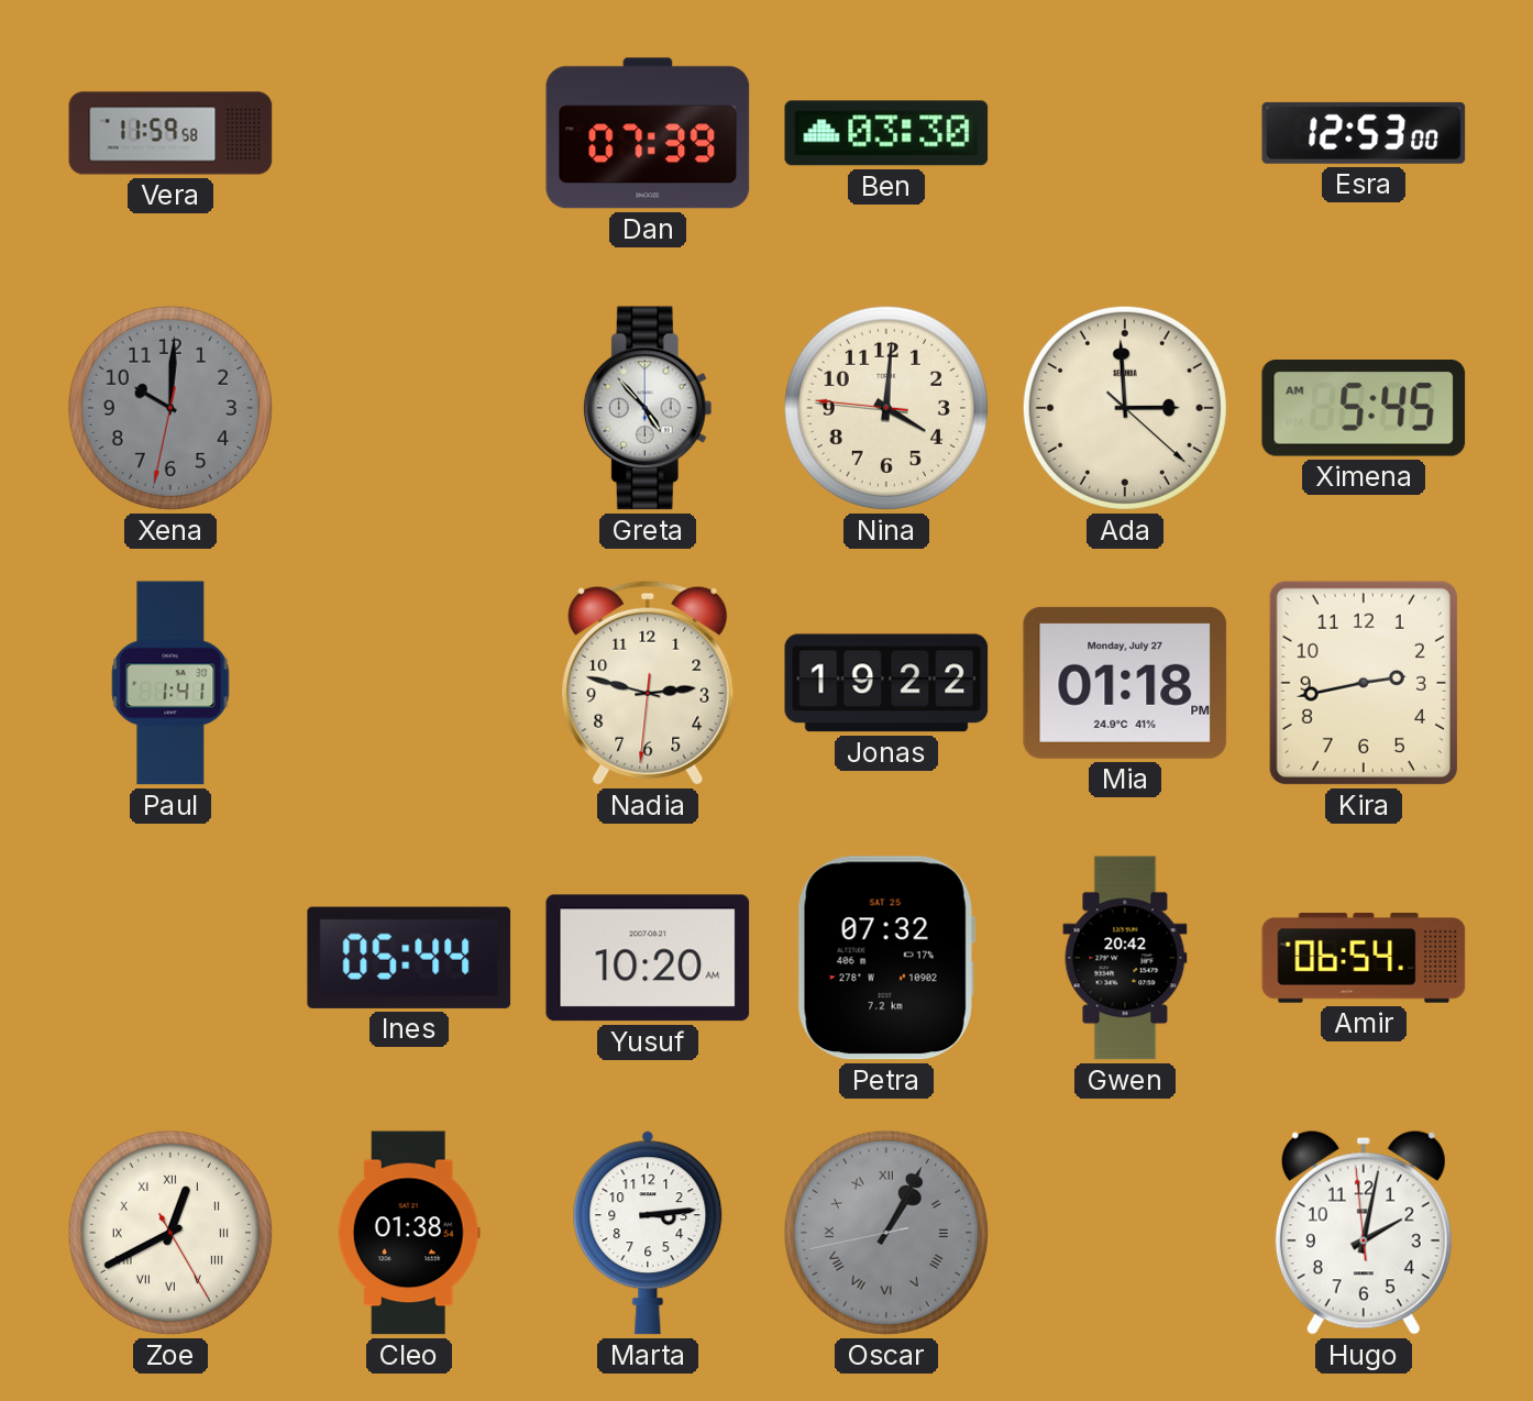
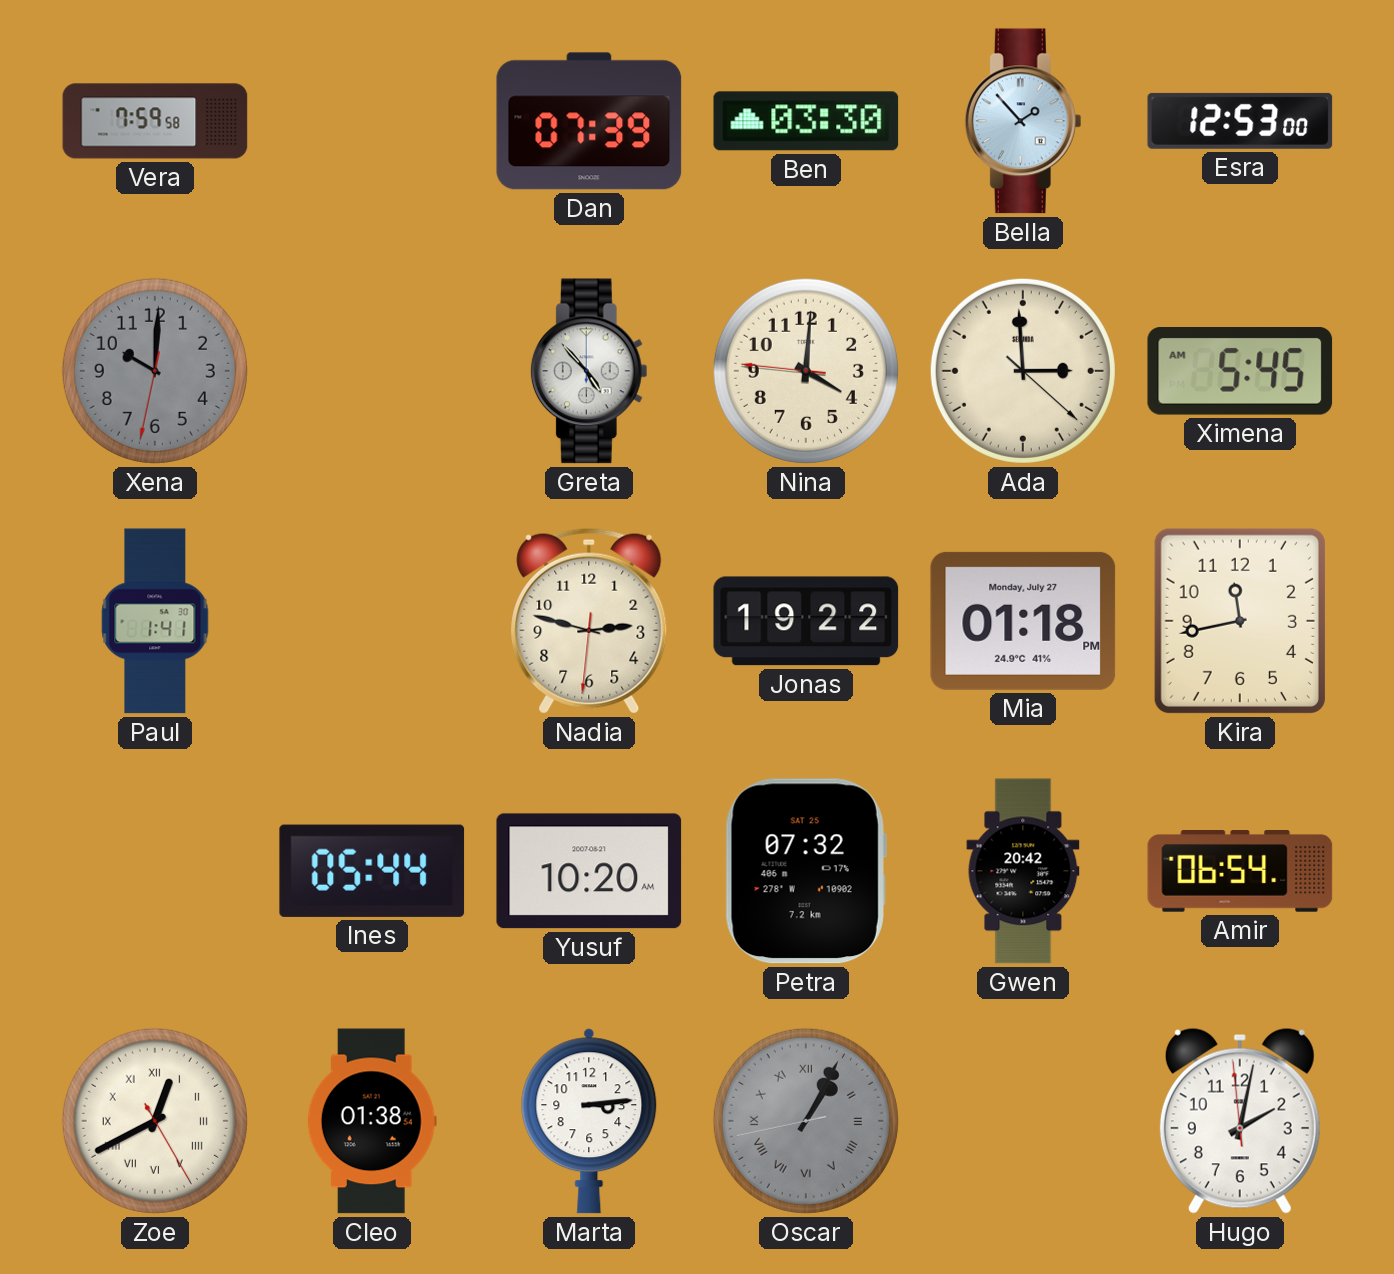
Vera: 11:59 -> 7:59
Bella: none -> 1:53
Kira: 2:43 -> 11:43
